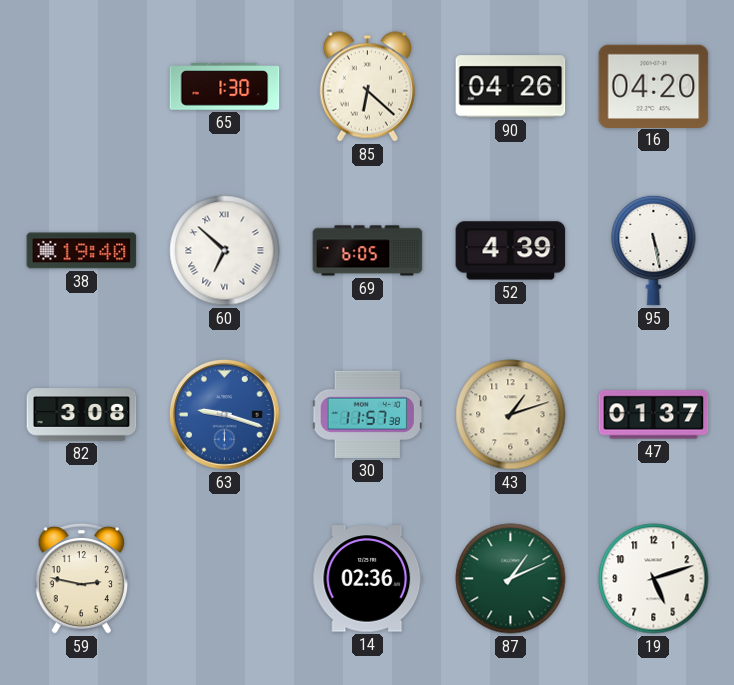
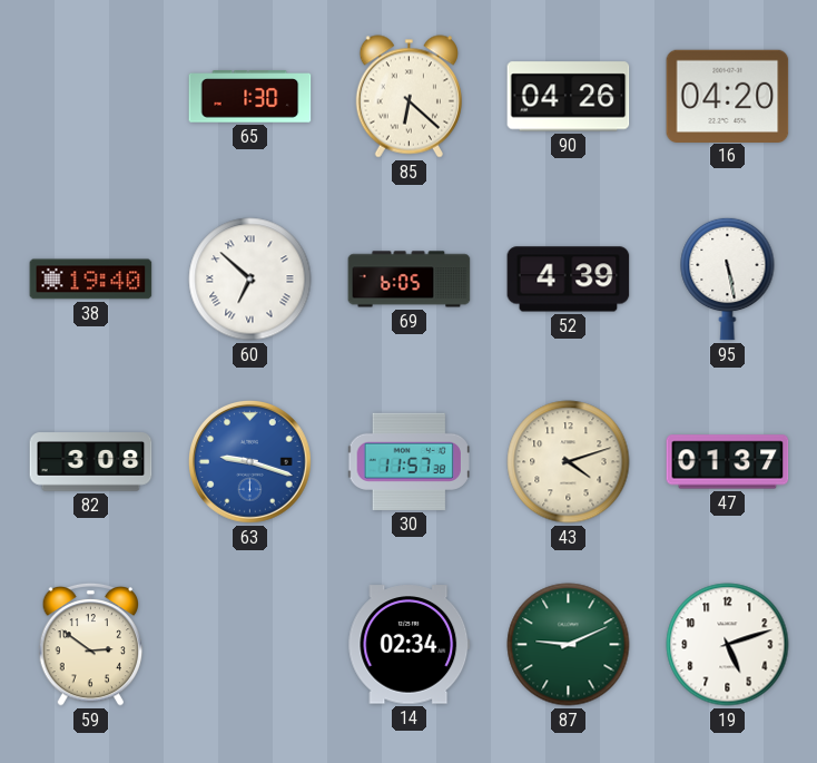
43: 1:12 -> 4:12
59: 2:47 -> 2:51
14: 02:36 -> 02:34
87: 1:11 -> 9:11
